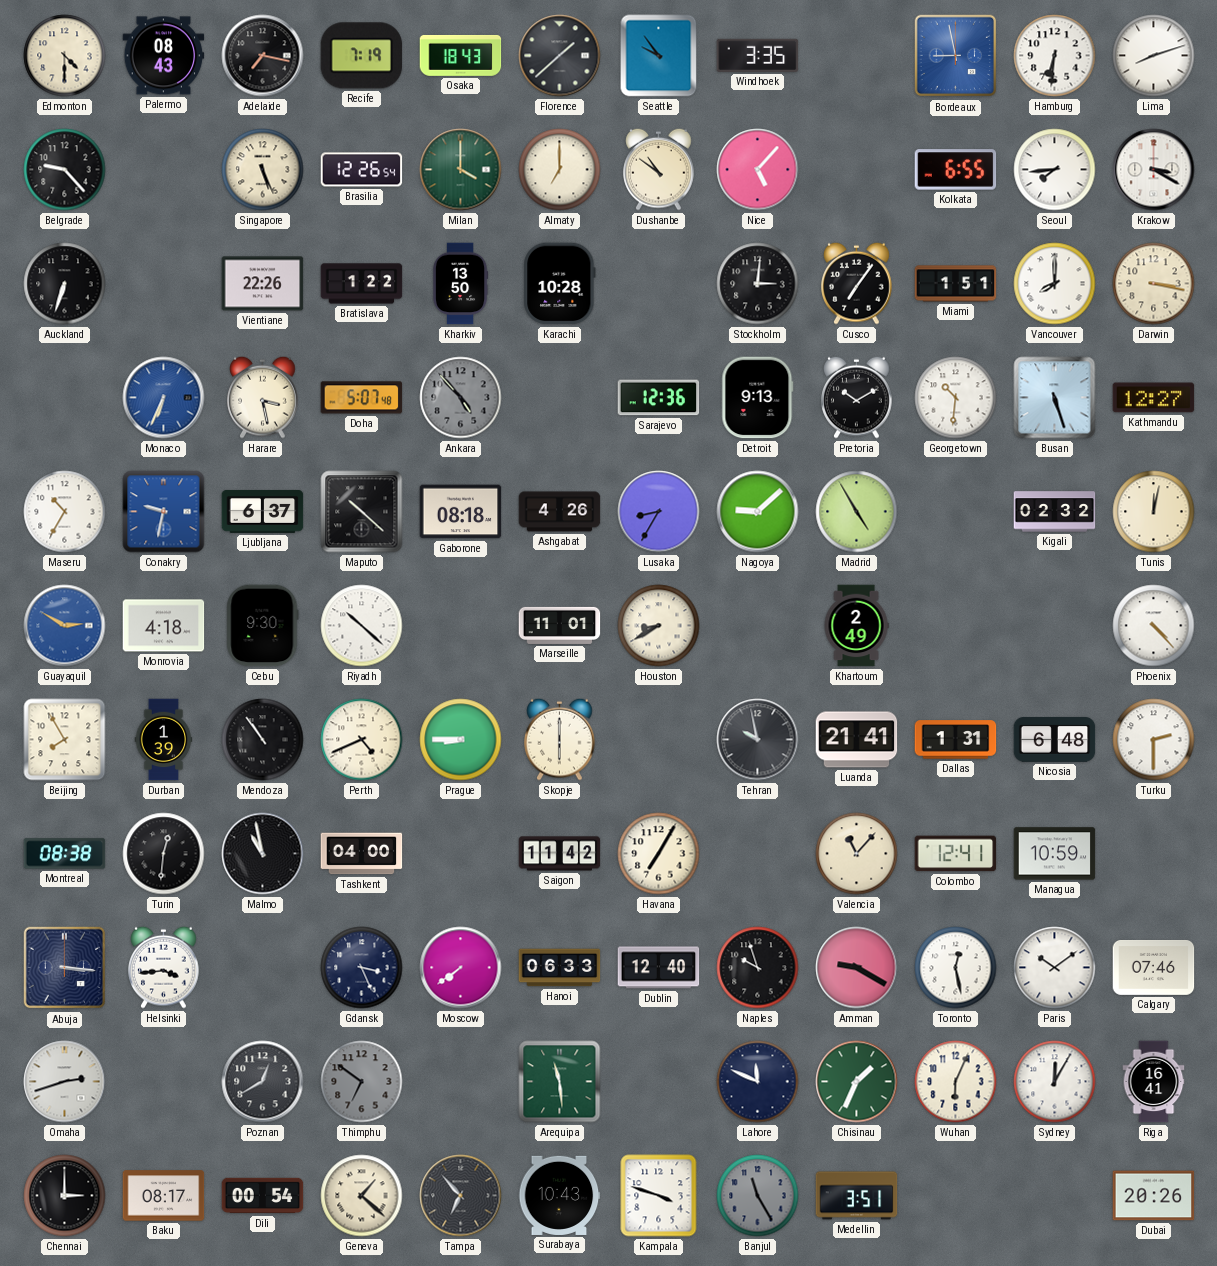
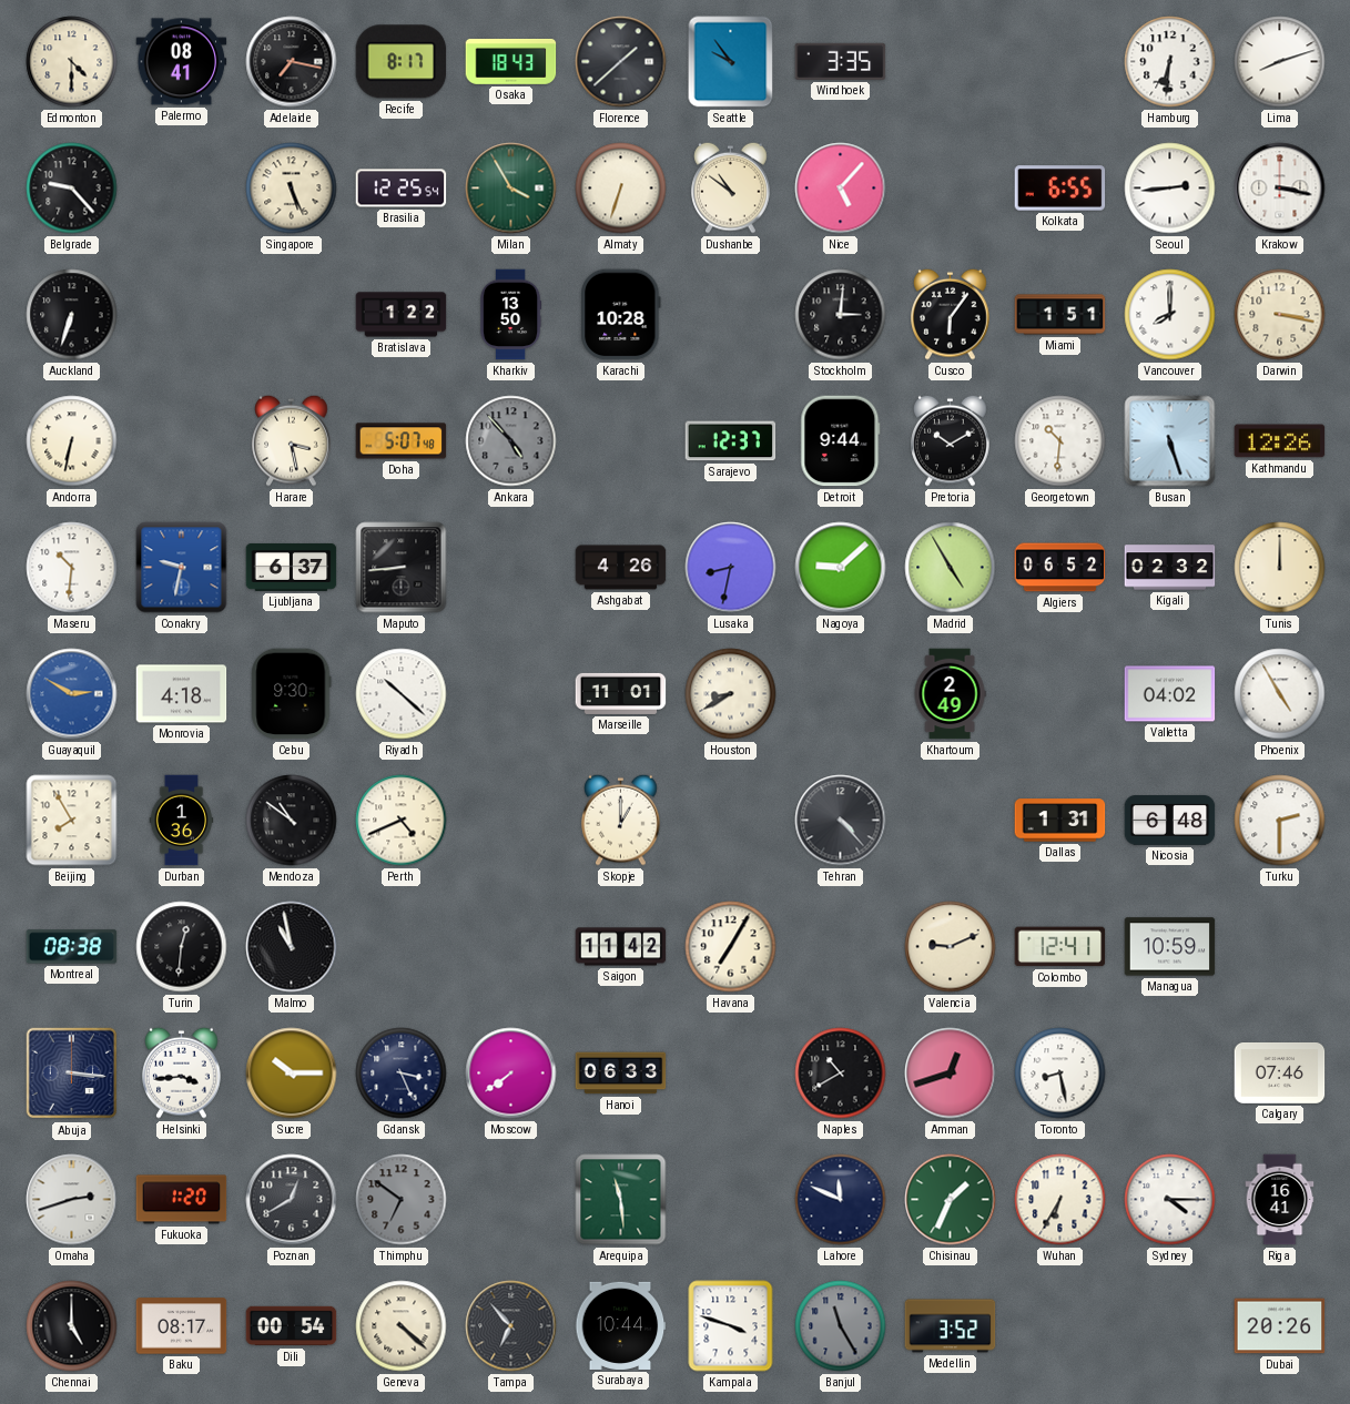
Palermo: 08:43 -> 08:41
Recife: 7:19 -> 8:17
Bordeaux: 8:58 -> none
Brasilia: 12:26 -> 12:25
Milan: 4:00 -> 3:55
Almaty: 7:00 -> 6:33
Seoul: 7:44 -> 2:44
Krakow: 3:20 -> 3:17
Vientiane: 22:26 -> none
Cusco: 7:06 -> 6:06
Andorra: none -> 6:32
Monaco: 6:34 -> none
Sarajevo: 12:36 -> 12:37
Detroit: 9:13 -> 9:44
Kathmandu: 12:27 -> 12:26
Maseru: 10:35 -> 10:31
Maputo: 10:22 -> 8:44
Gaborone: 08:18 -> none
Lusaka: 8:35 -> 8:32
Algiers: none -> 06:52
Tunis: 12:02 -> 12:00
Valletta: none -> 04:02
Phoenix: 4:23 -> 4:55
Durban: 1:39 -> 1:36
Mendoza: 10:54 -> 10:51
Prague: 8:45 -> none
Skopje: 6:00 -> 1:00
Tehran: 9:58 -> 4:23
Luanda: 21:41 -> none
Tashkent: 04:00 -> none
Valencia: 11:07 -> 9:11
Sucre: none -> 10:15
Dublin: 12:40 -> none
Naples: 9:57 -> 10:40
Amman: 9:20 -> 12:42
Toronto: 12:28 -> 8:28
Paris: 10:09 -> none
Fukuoka: none -> 1:20
Wuhan: 6:04 -> 6:35
Sydney: 12:05 -> 4:15
Chennai: 3:00 -> 5:00
Geneva: 1:22 -> 4:22
Surabaya: 10:43 -> 10:44
Medellin: 3:51 -> 3:52
